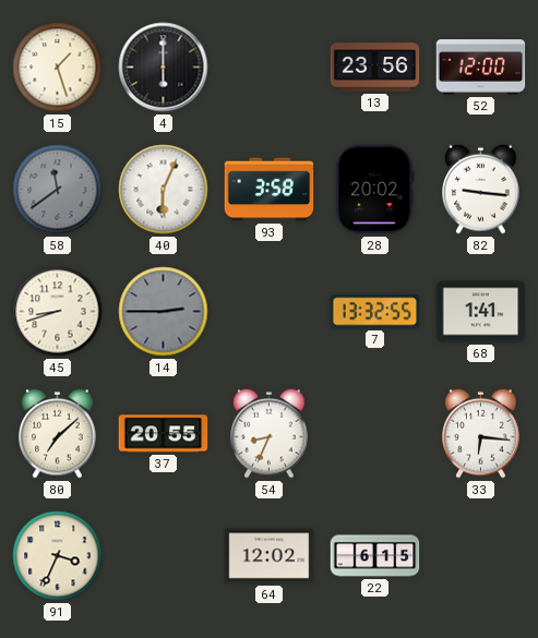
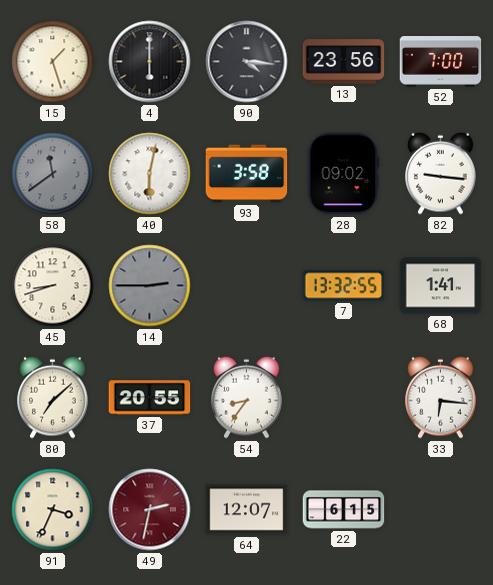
90: none -> 4:16
52: 12:00 -> 7:00
40: 6:04 -> 6:02
28: 20:02 -> 09:02
54: 8:34 -> 8:36
49: none -> 2:32
64: 12:02 -> 12:07
